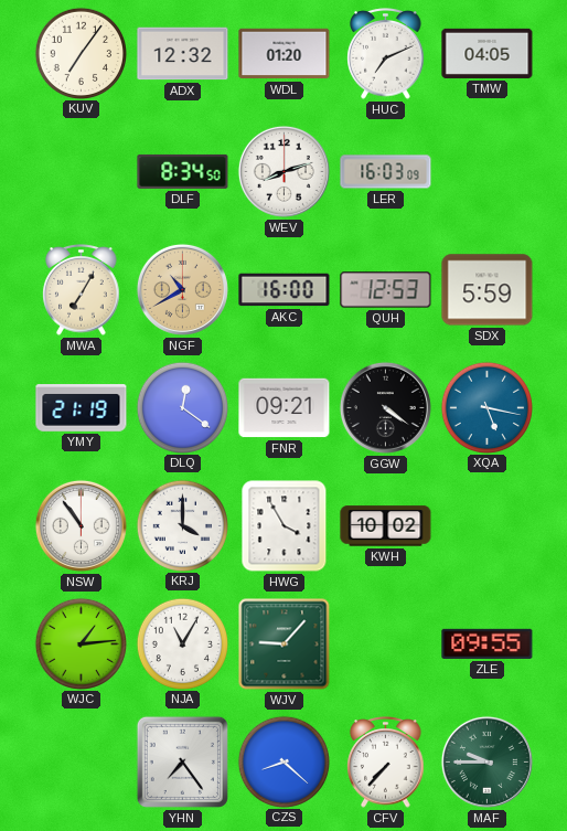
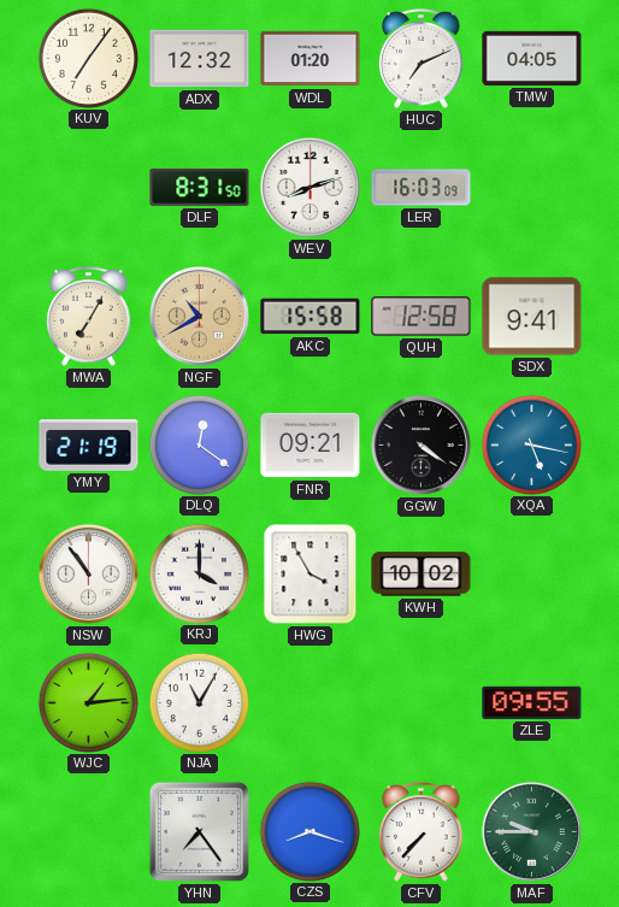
DLF: 8:34 -> 8:31
AKC: 16:00 -> 15:58
QUH: 12:53 -> 12:58
SDX: 5:59 -> 9:41
WJV: 9:07 -> none
CZS: 8:22 -> 8:18
